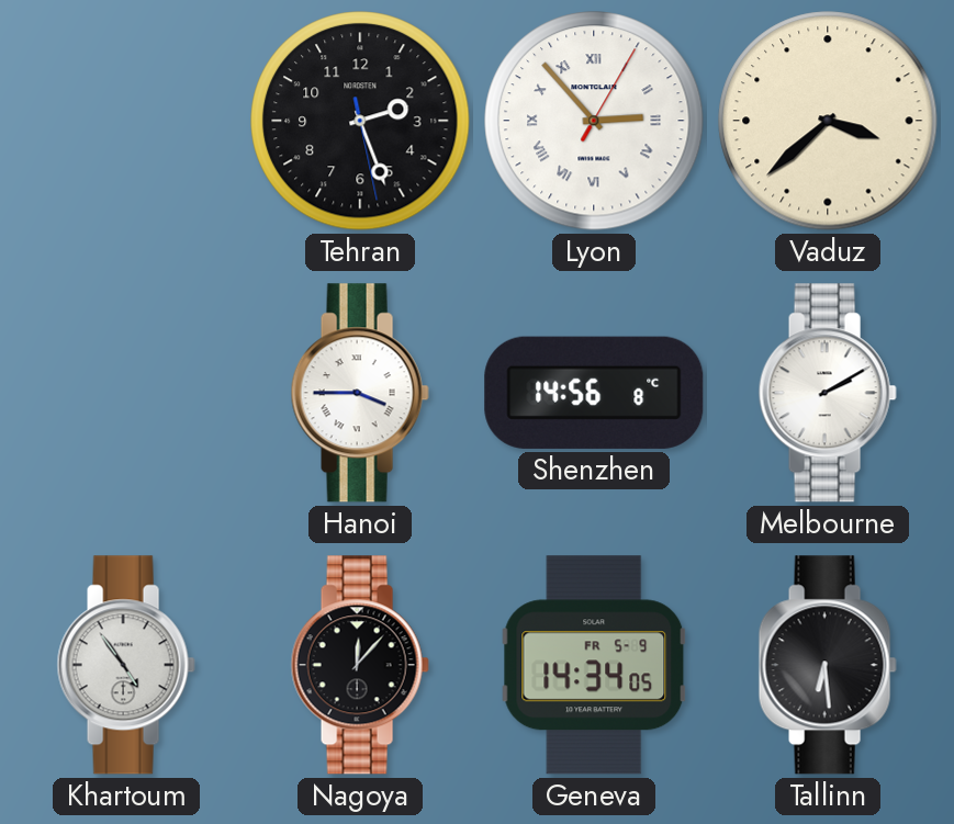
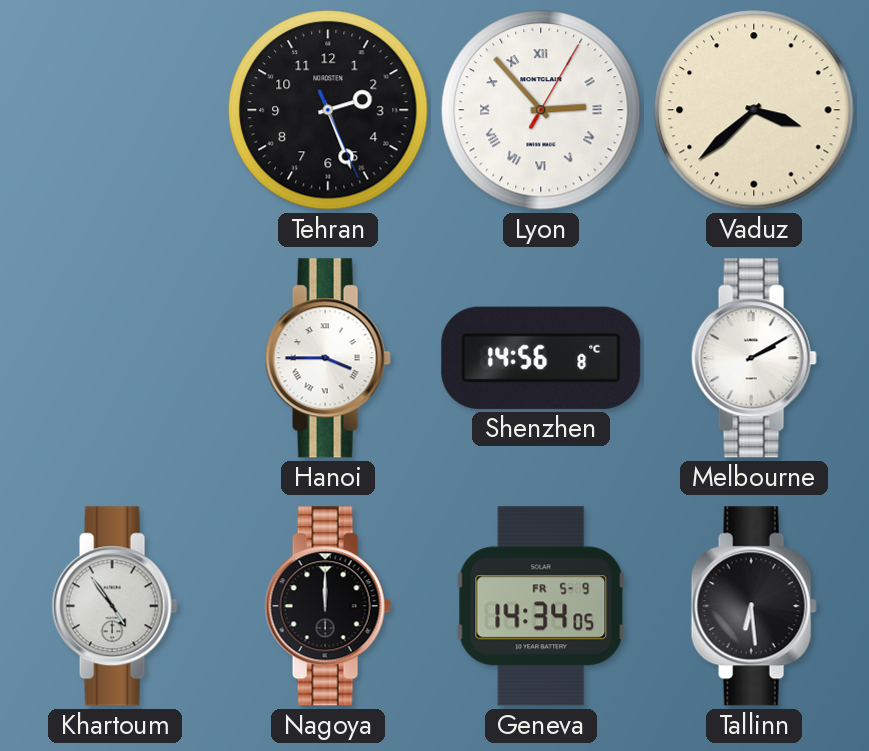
Tehran: 2:26:28 -> 2:26:26
Nagoya: 12:07 -> 12:00
